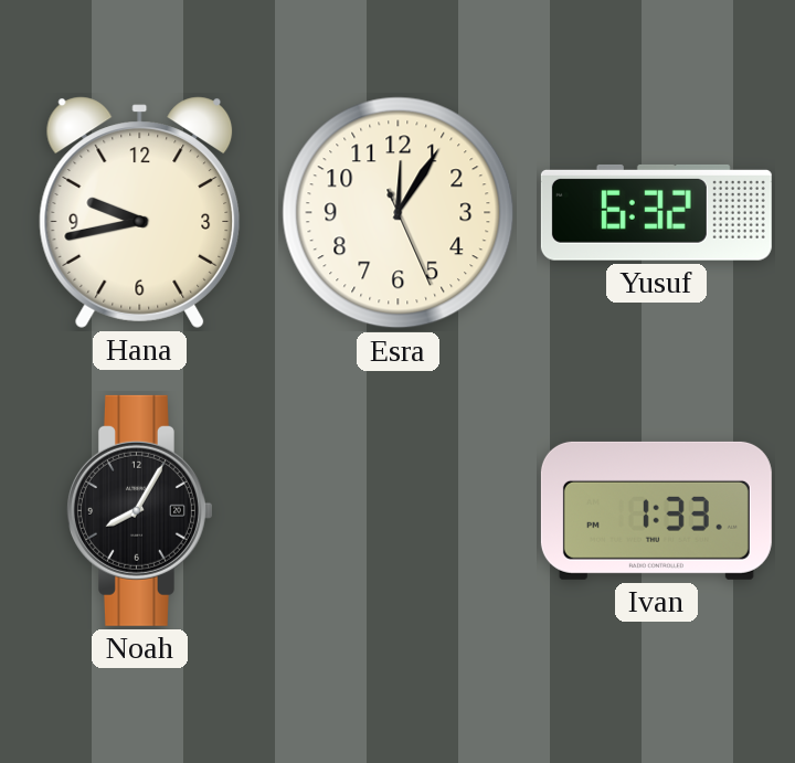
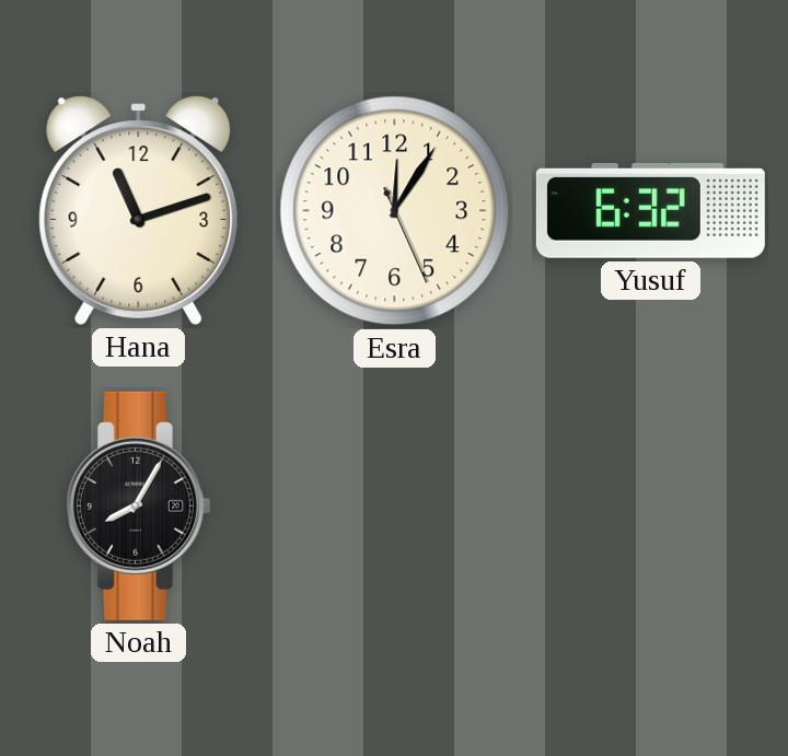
Hana: 9:43 -> 11:12
Ivan: 1:33 -> none
